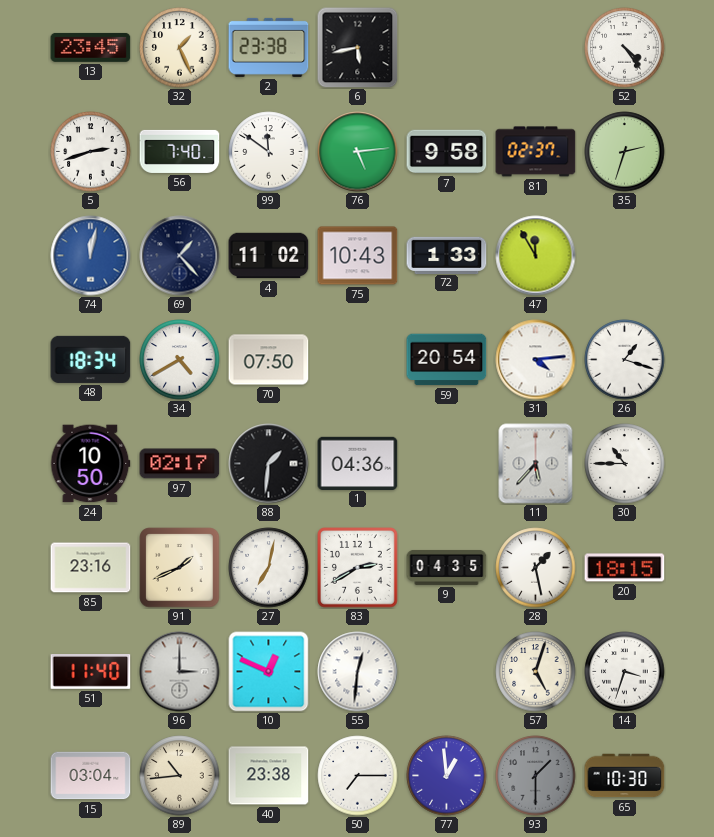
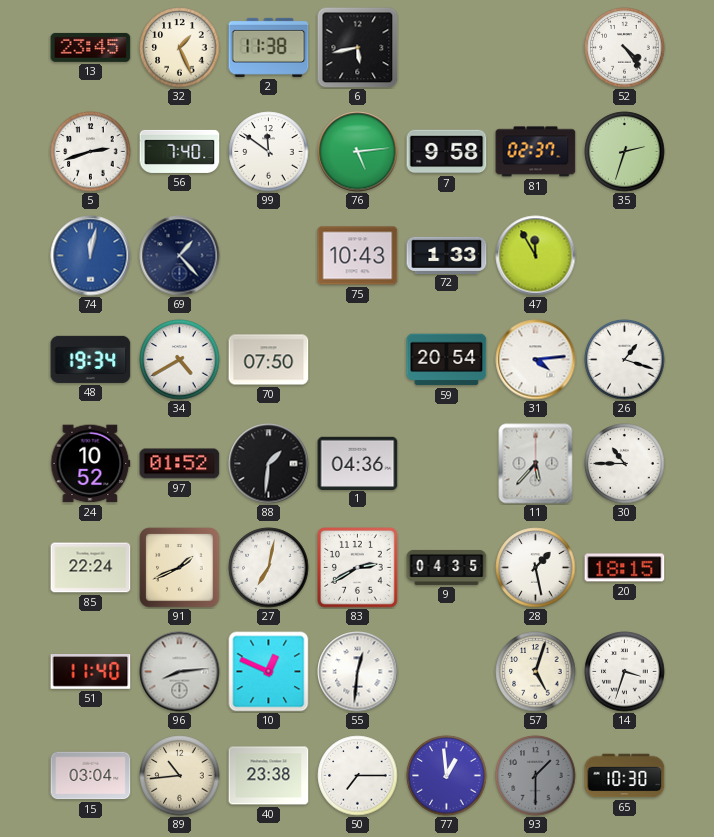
2: 23:38 -> 11:38
4: 11:02 -> none
48: 18:34 -> 19:34
24: 10:50 -> 10:52
97: 02:17 -> 01:52
85: 23:16 -> 22:24
96: 3:00 -> 8:14
